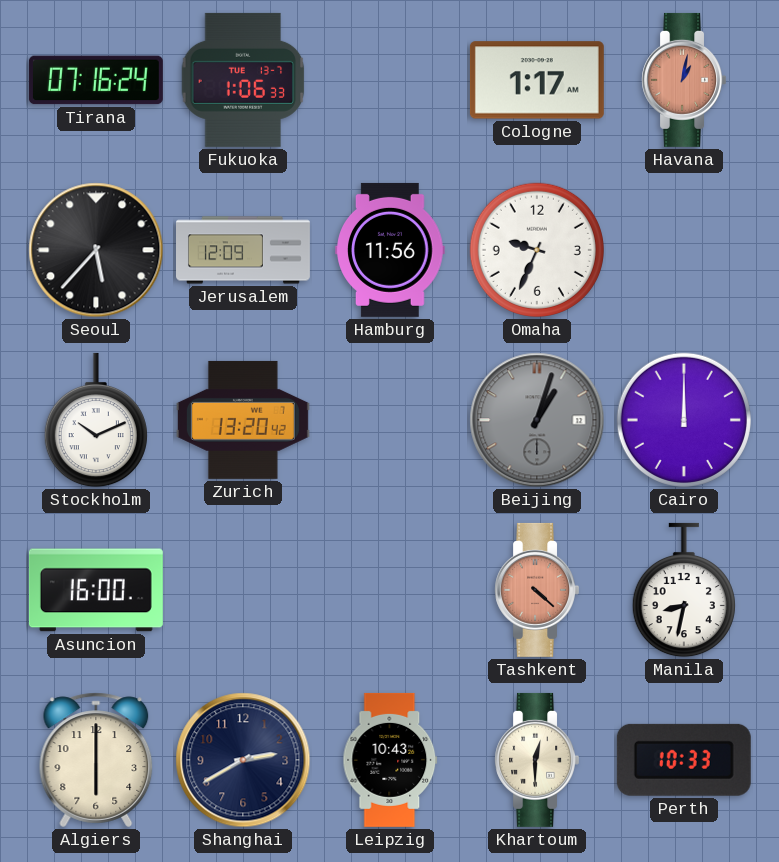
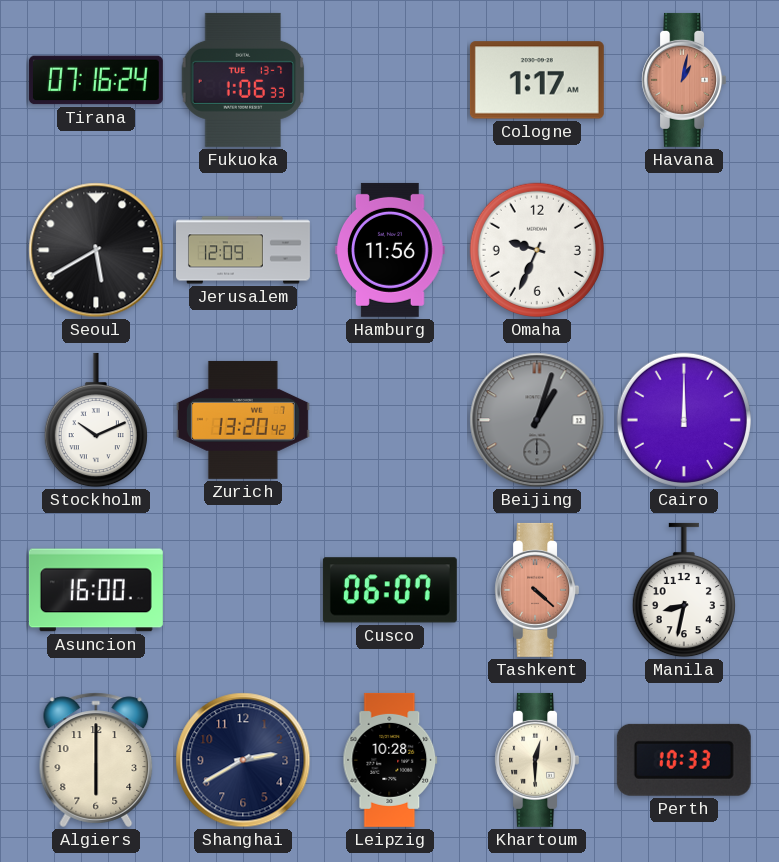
Seoul: 5:37 -> 5:40
Cusco: none -> 06:07
Leipzig: 10:43 -> 10:28
